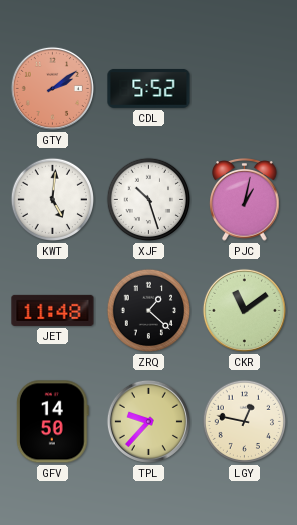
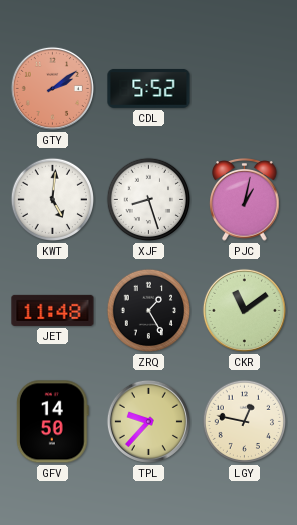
XJF: 10:27 -> 8:27
ZRQ: 1:22 -> 1:25
